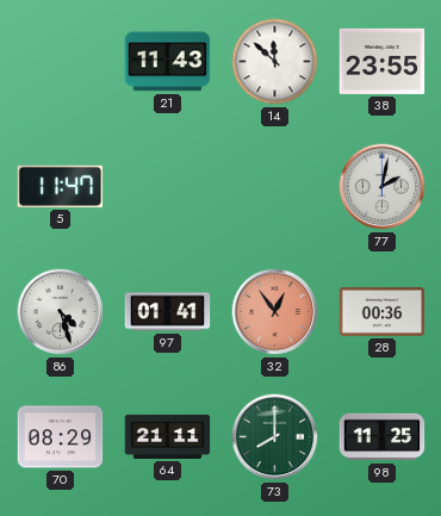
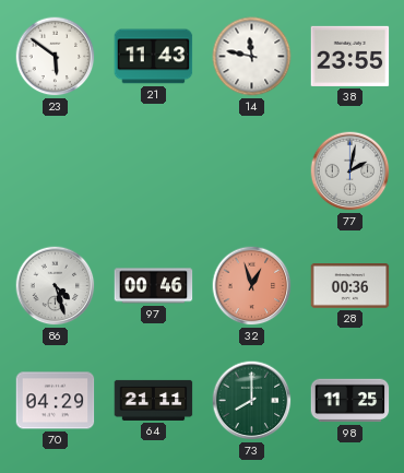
23: none -> 5:51
14: 11:52 -> 11:47
5: 11:47 -> none
97: 01:41 -> 00:46
32: 12:54 -> 12:57
70: 08:29 -> 04:29
